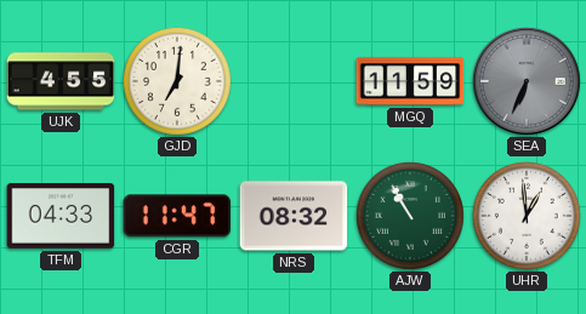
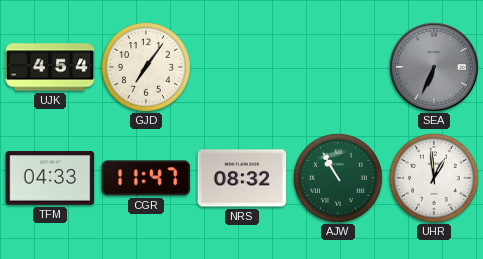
UJK: 4:55 -> 4:54
GJD: 7:01 -> 7:06
MGQ: 11:59 -> none
